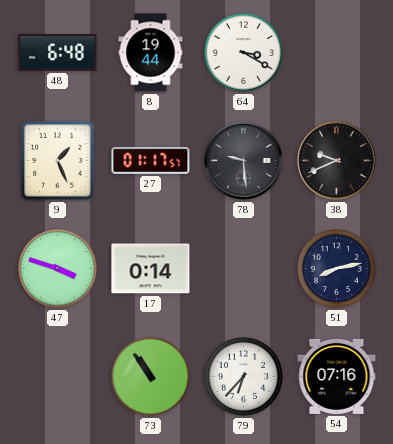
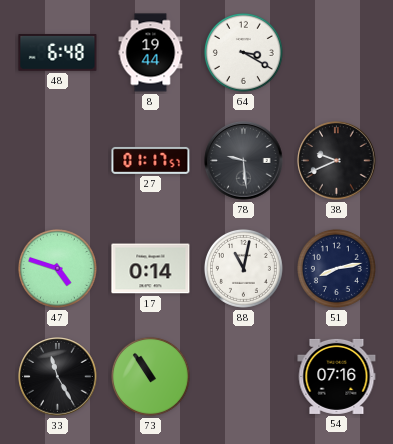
9: 1:26 -> none
47: 3:48 -> 4:48
88: none -> 11:02
33: none -> 11:25
79: 6:37 -> none
